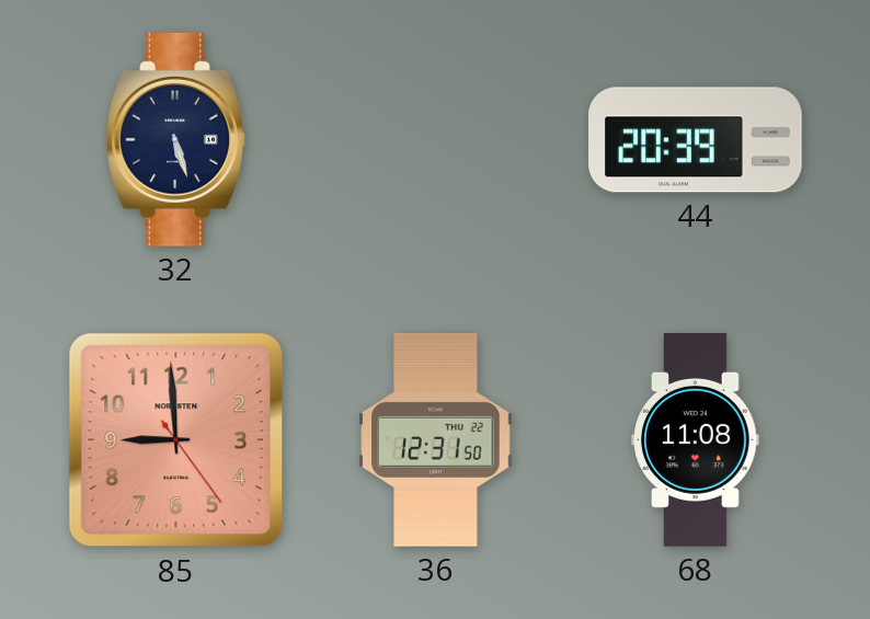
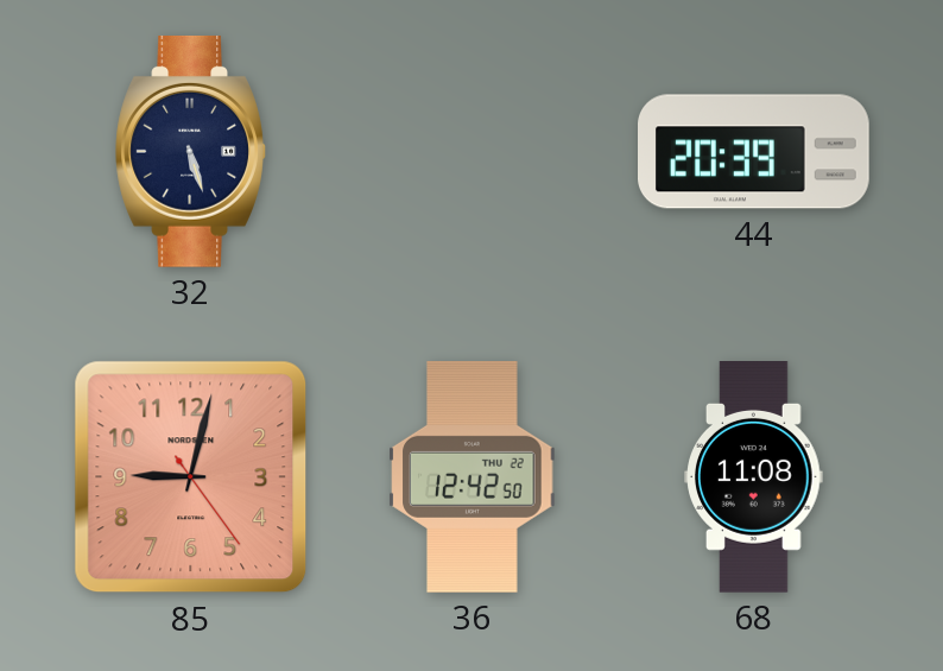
85: 8:59 -> 9:02
36: 12:31 -> 12:42
